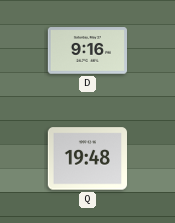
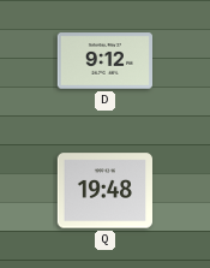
D: 9:16 -> 9:12
